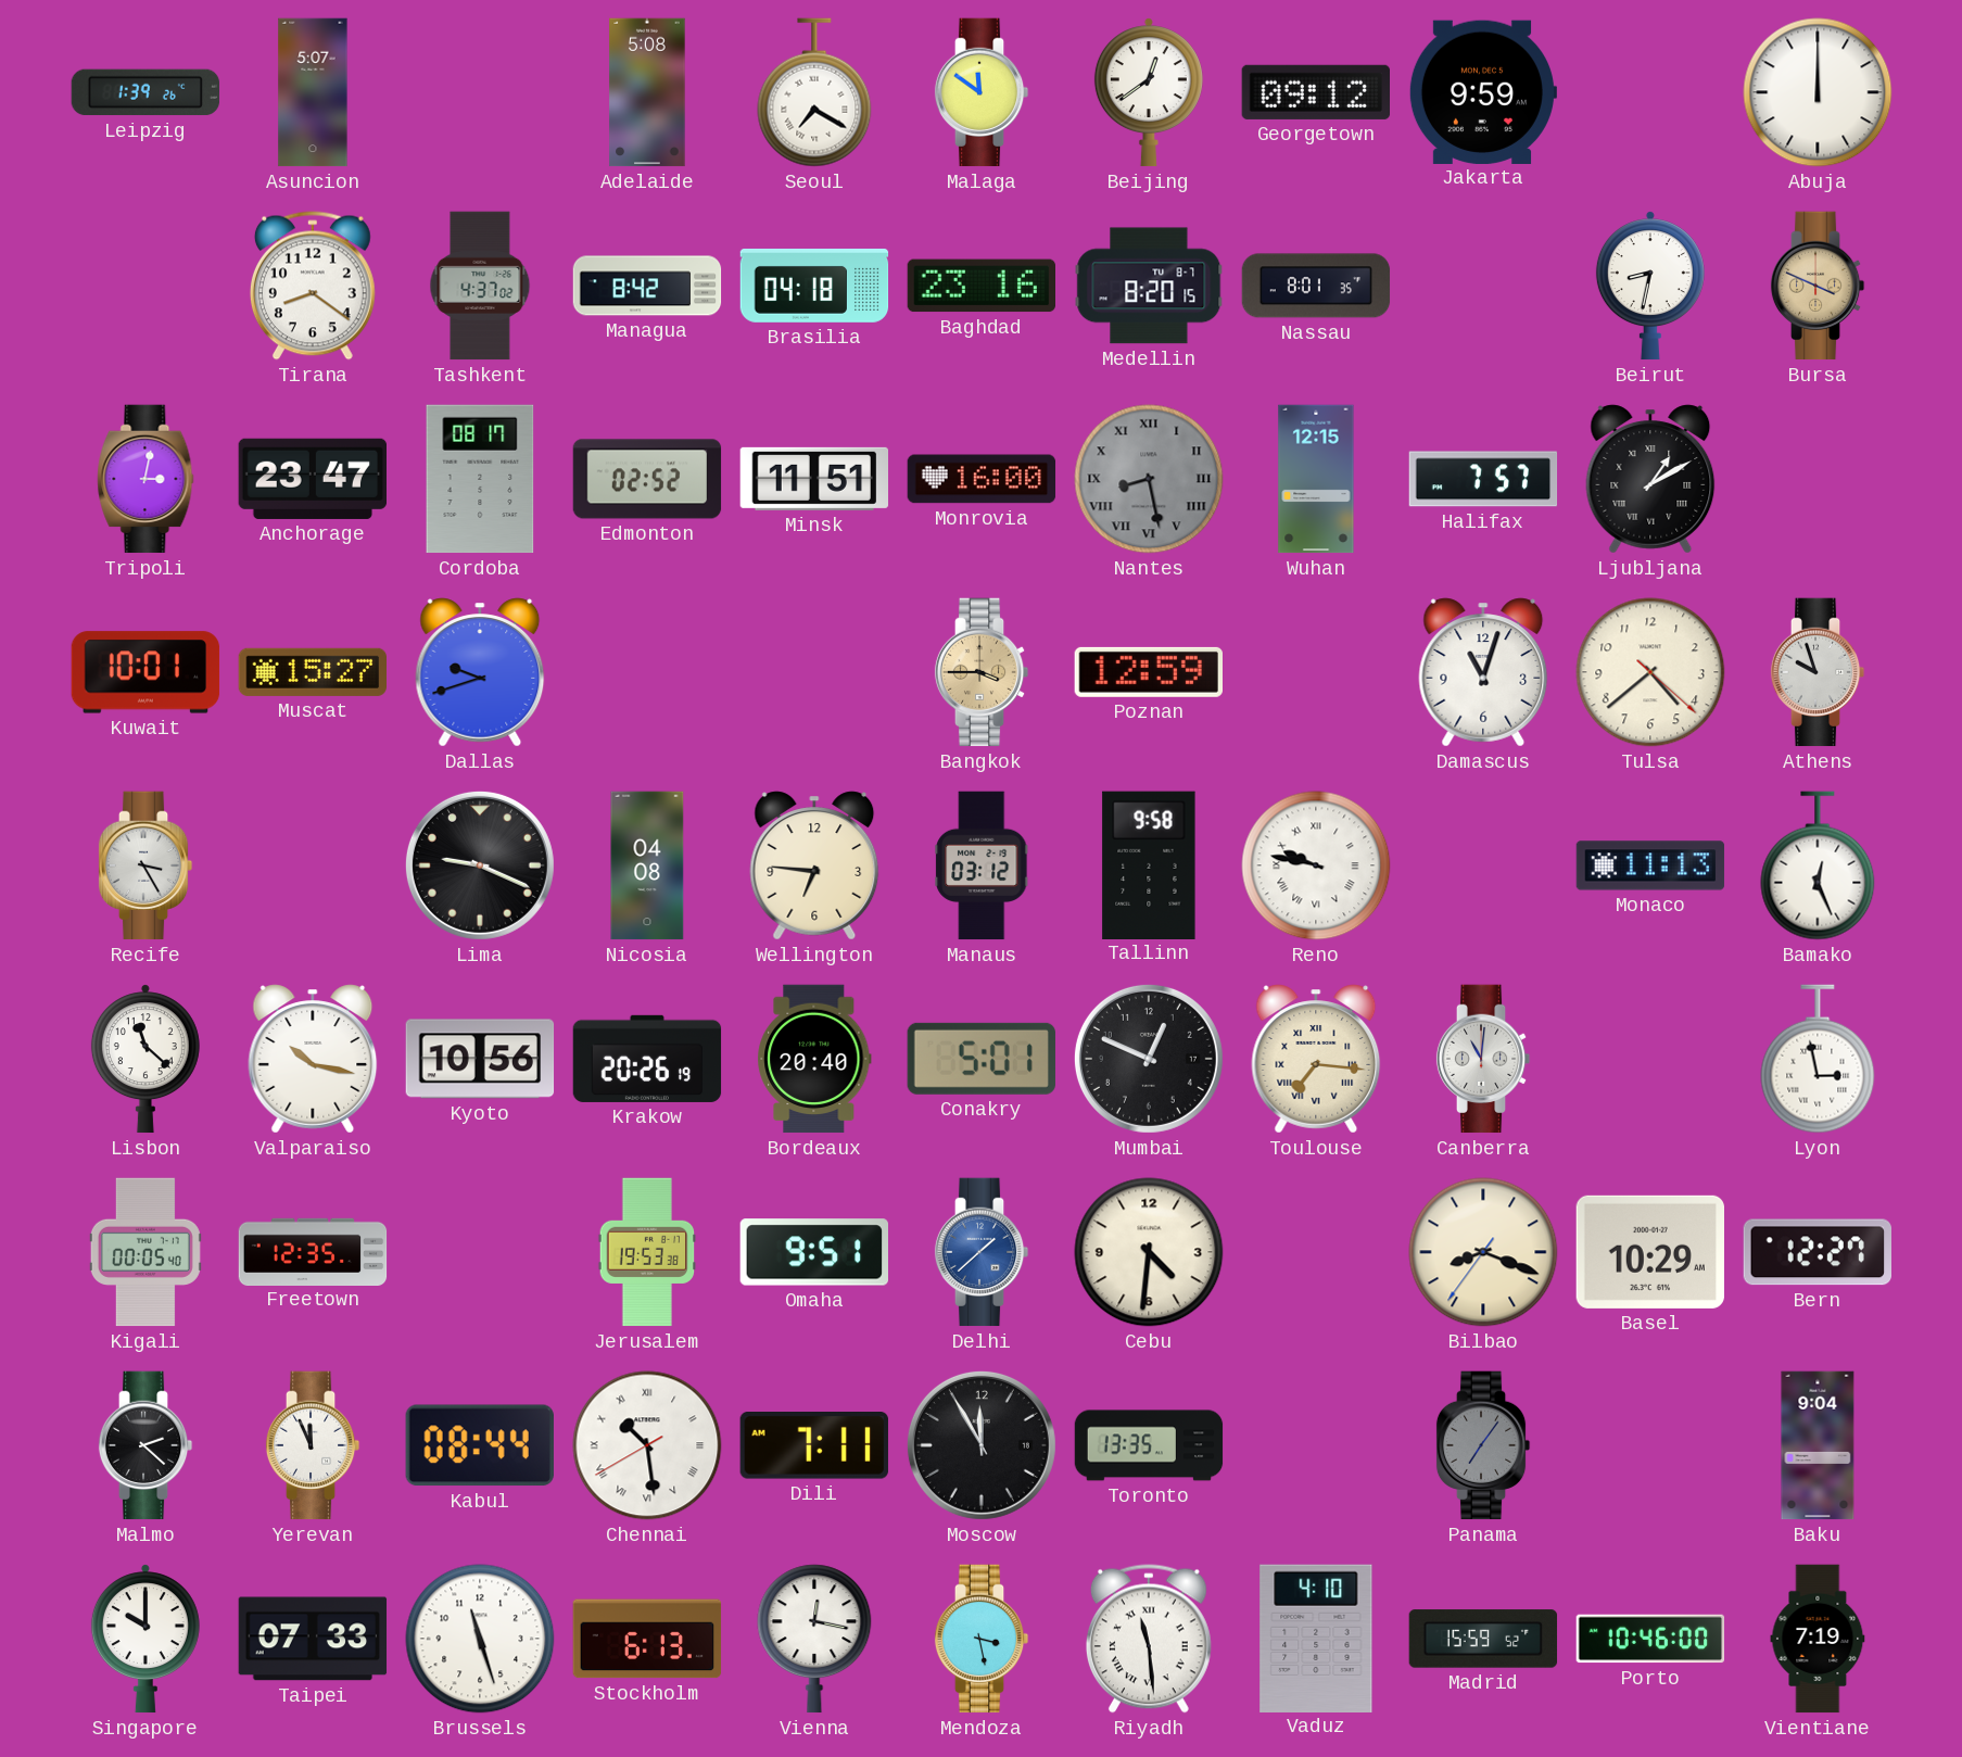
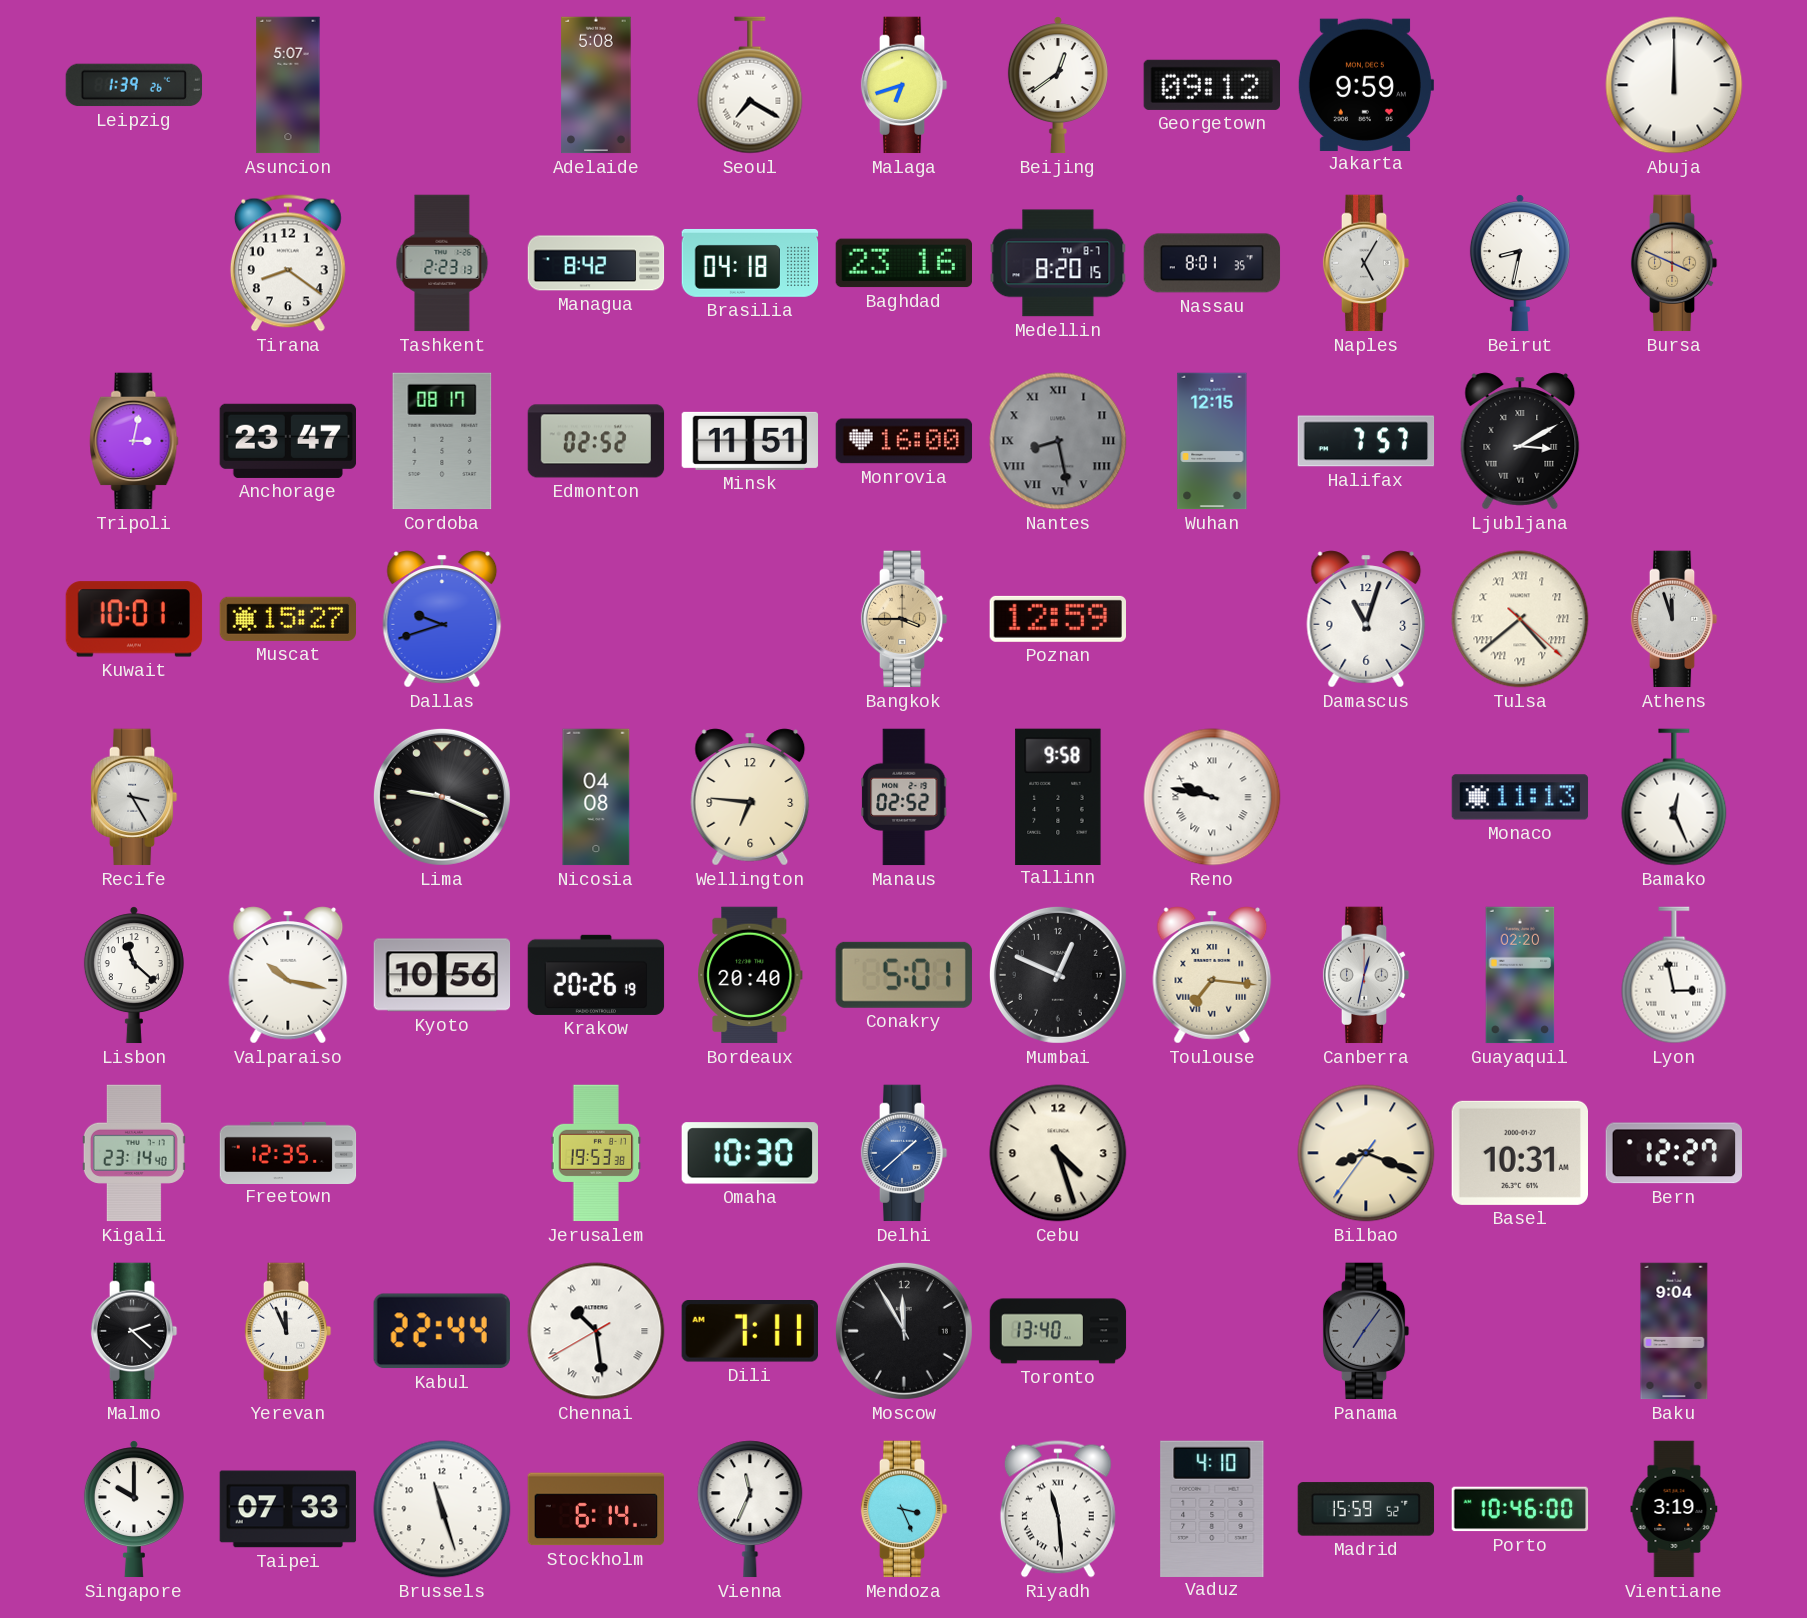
Malaga: 11:51 -> 6:42
Tashkent: 4:37 -> 2:23
Naples: none -> 5:05
Ljubljana: 1:10 -> 3:10
Tulsa numerals: Arabic -> Roman
Athens: 9:57 -> 11:57
Manaus: 03:12 -> 02:52
Canberra: 11:01 -> 12:32
Guayaquil: none -> 02:20
Kigali: 00:05 -> 23:14
Omaha: 9:51 -> 10:30
Cebu: 4:31 -> 4:27
Basel: 10:29 -> 10:31
Kabul: 08:44 -> 22:44
Toronto: 13:35 -> 13:40
Stockholm: 6:13 -> 6:14
Vienna: 12:17 -> 11:34
Mendoza: 3:28 -> 3:26
Vientiane: 7:19 -> 3:19
